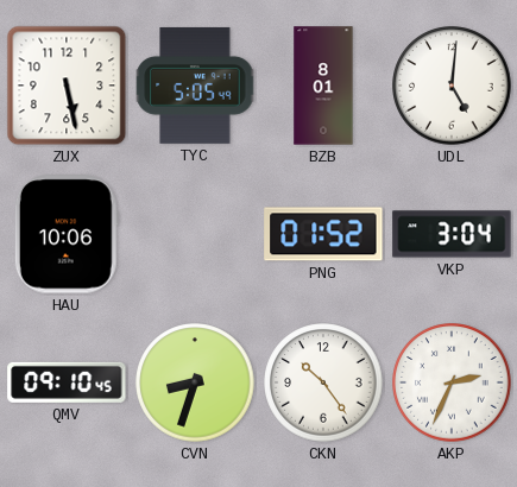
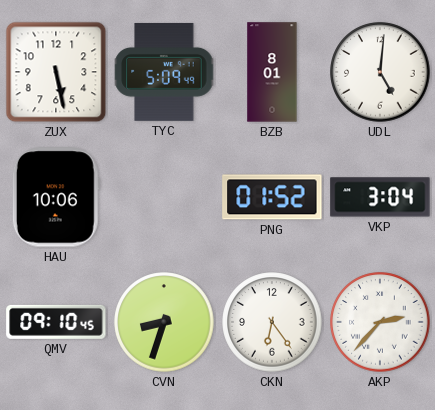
TYC: 5:05 -> 5:09
CKN: 10:24 -> 6:24
AKP: 2:34 -> 2:37
